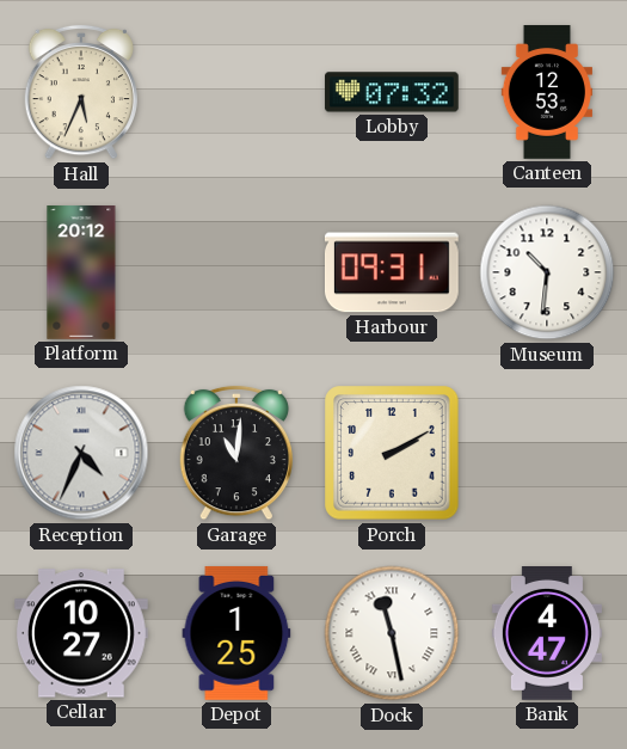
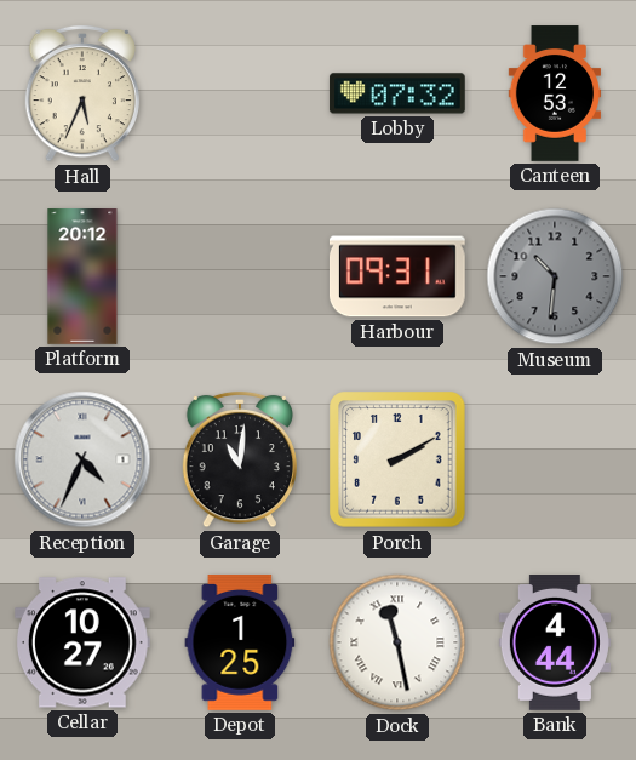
Museum dial: white -> grey
Bank: 4:47 -> 4:44
